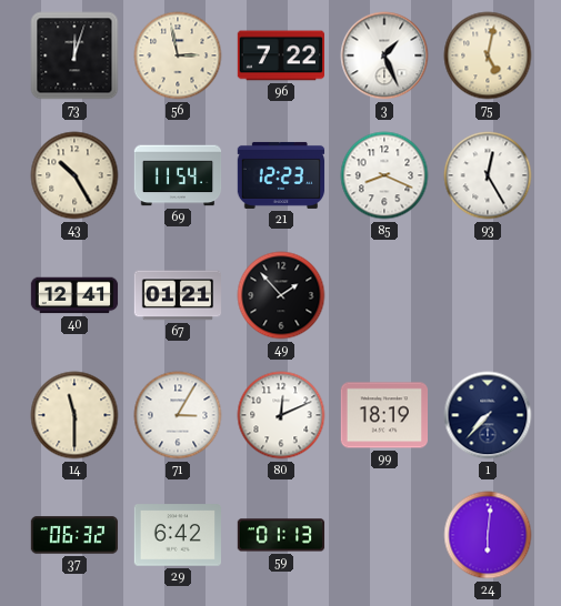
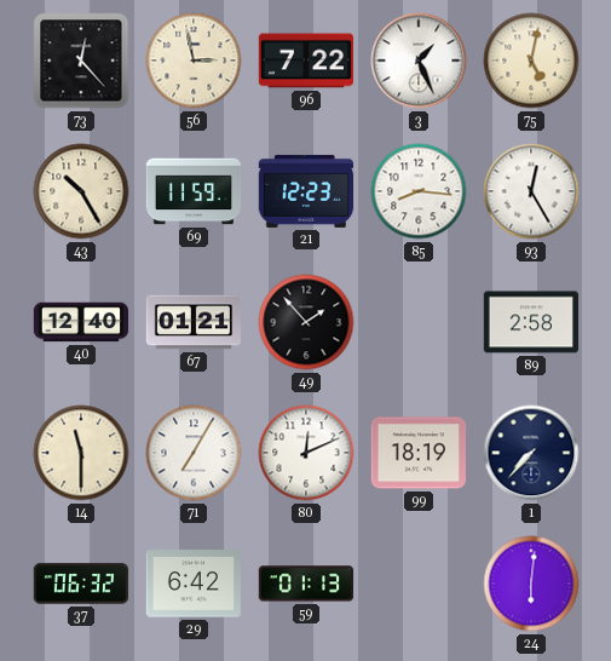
73: 12:03 -> 12:23
69: 11:54 -> 11:59
85: 8:19 -> 8:16
40: 12:41 -> 12:40
89: none -> 2:58
71: 3:05 -> 7:05
